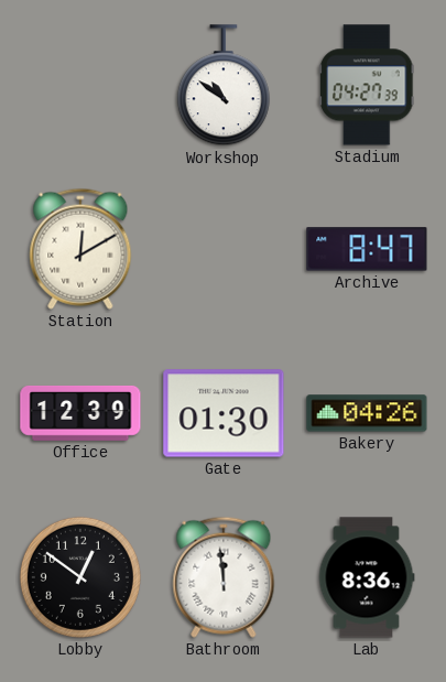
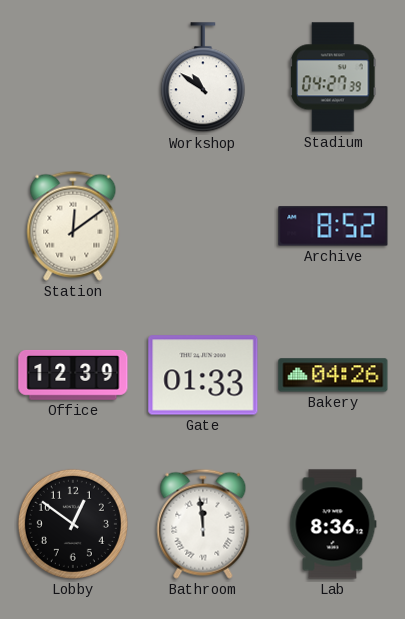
Station: 12:10 -> 12:09
Archive: 8:47 -> 8:52
Gate: 01:30 -> 01:33
